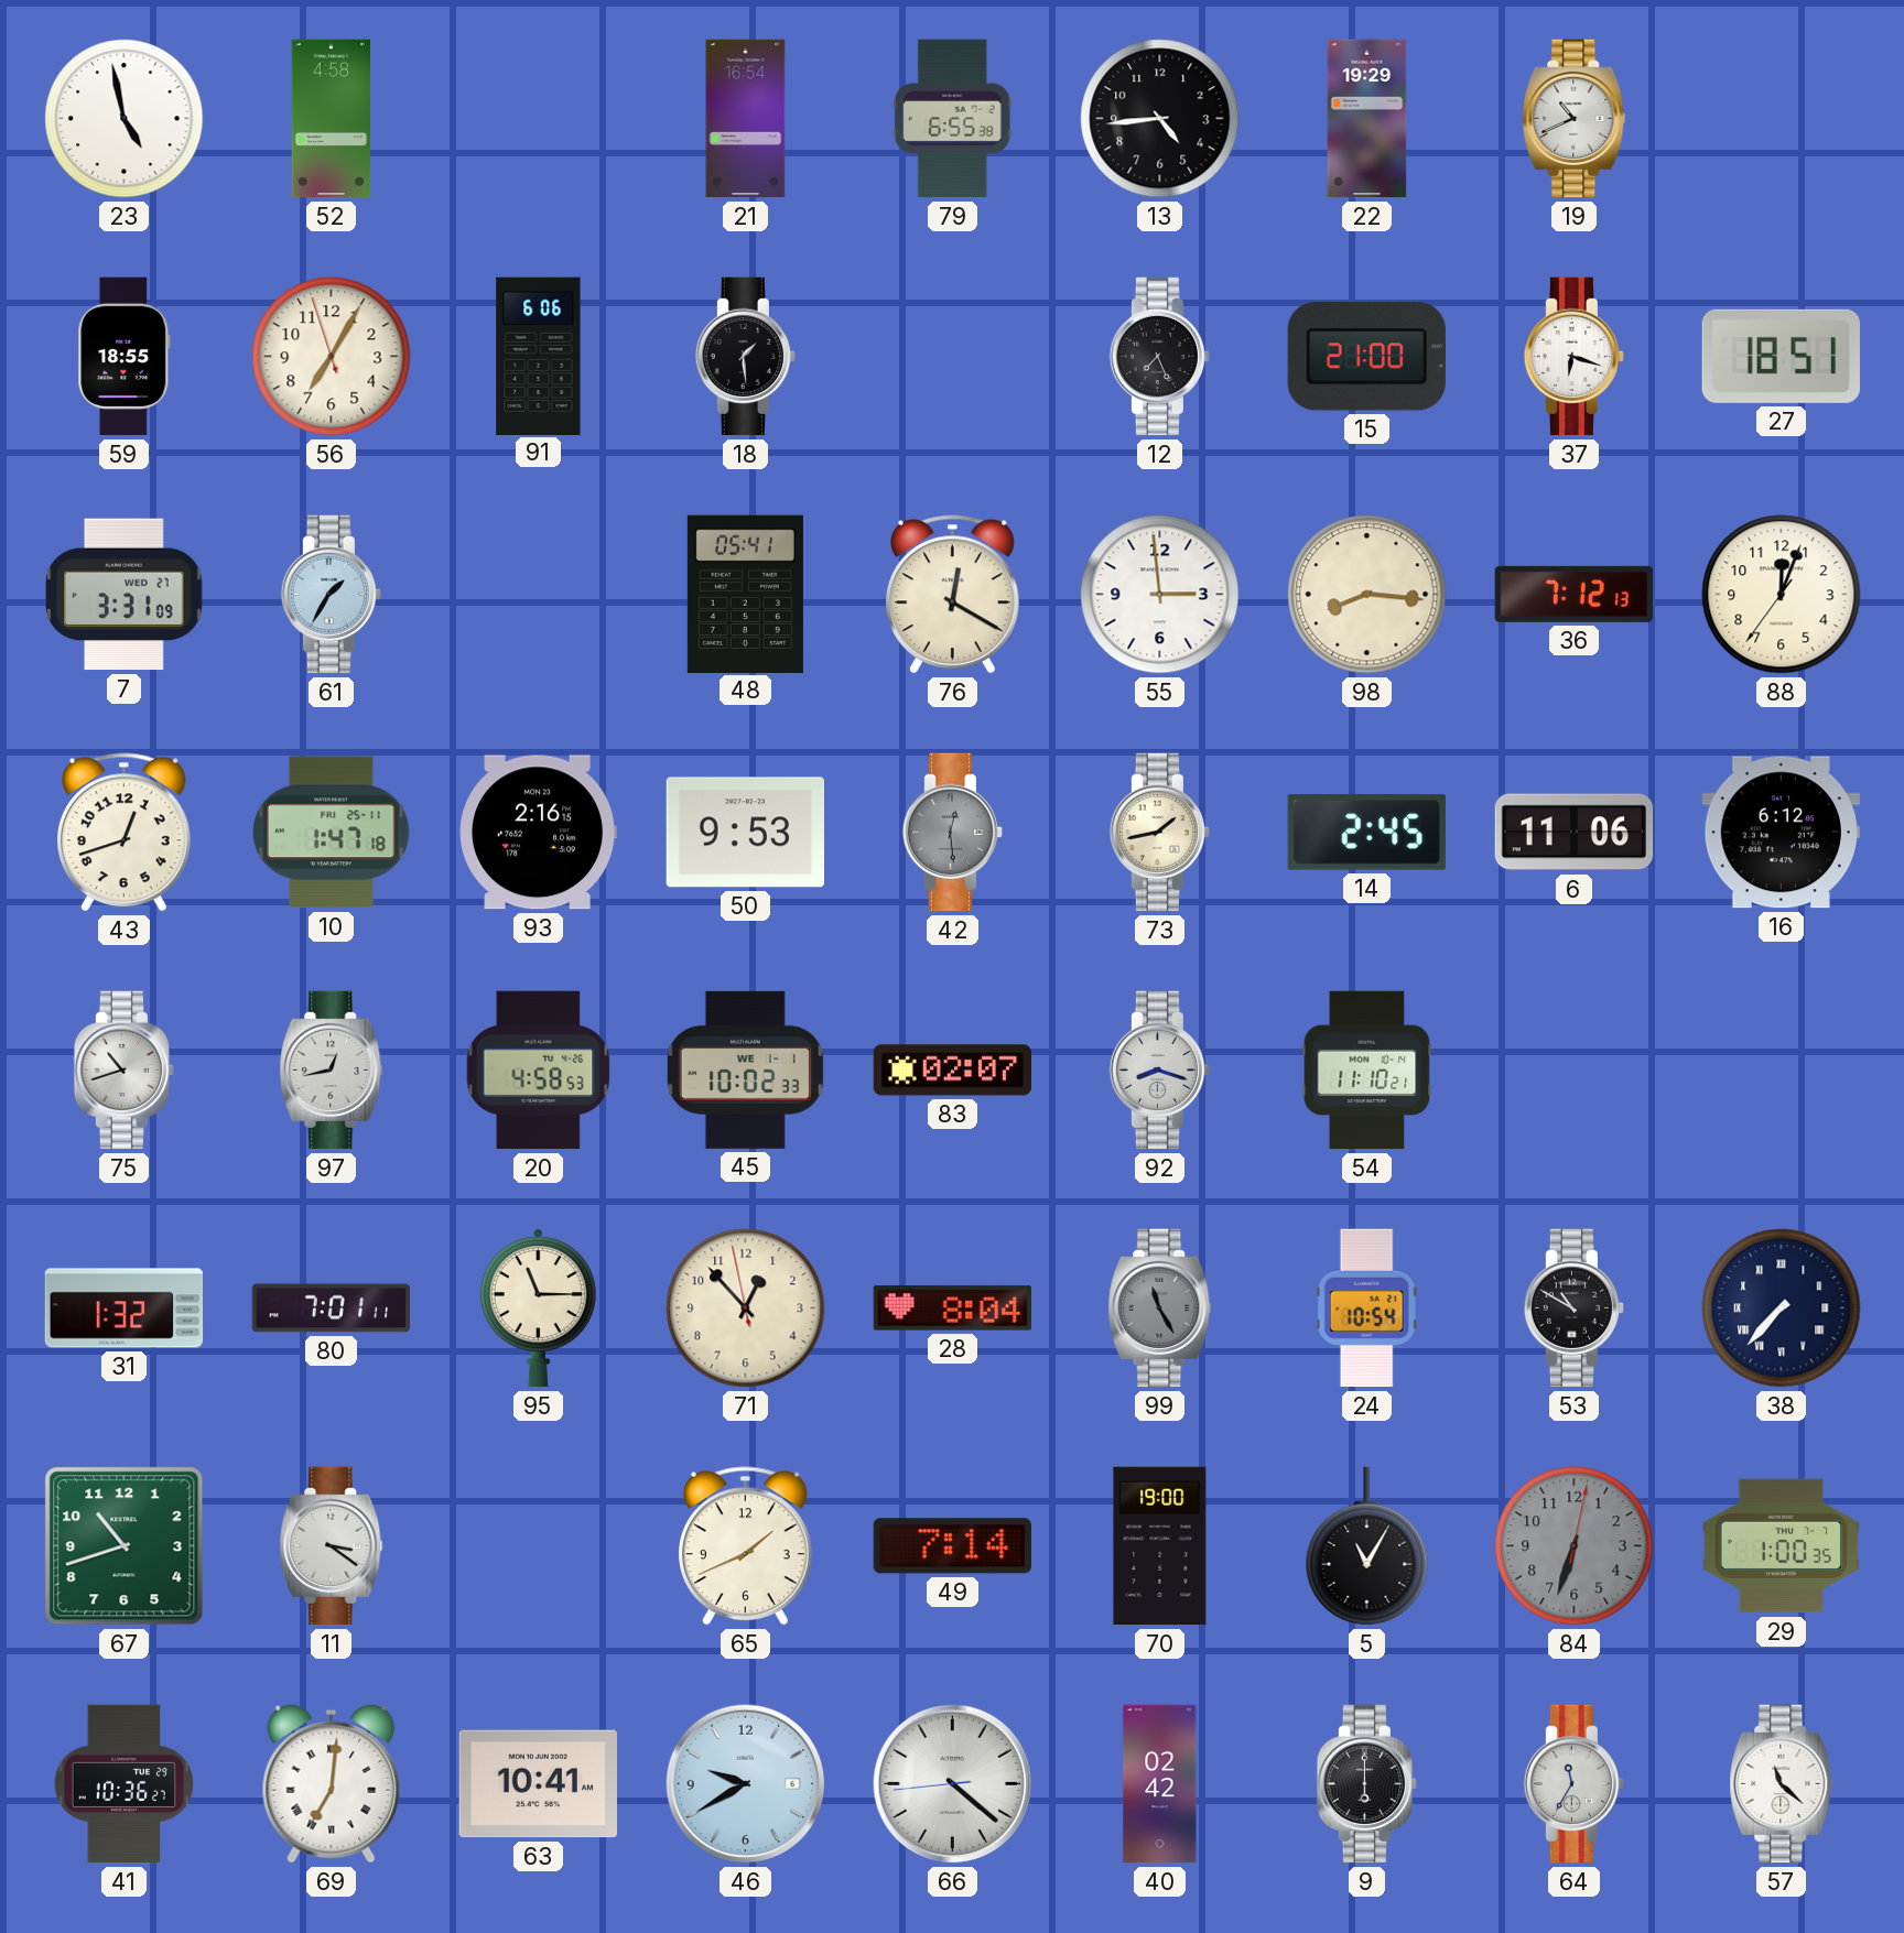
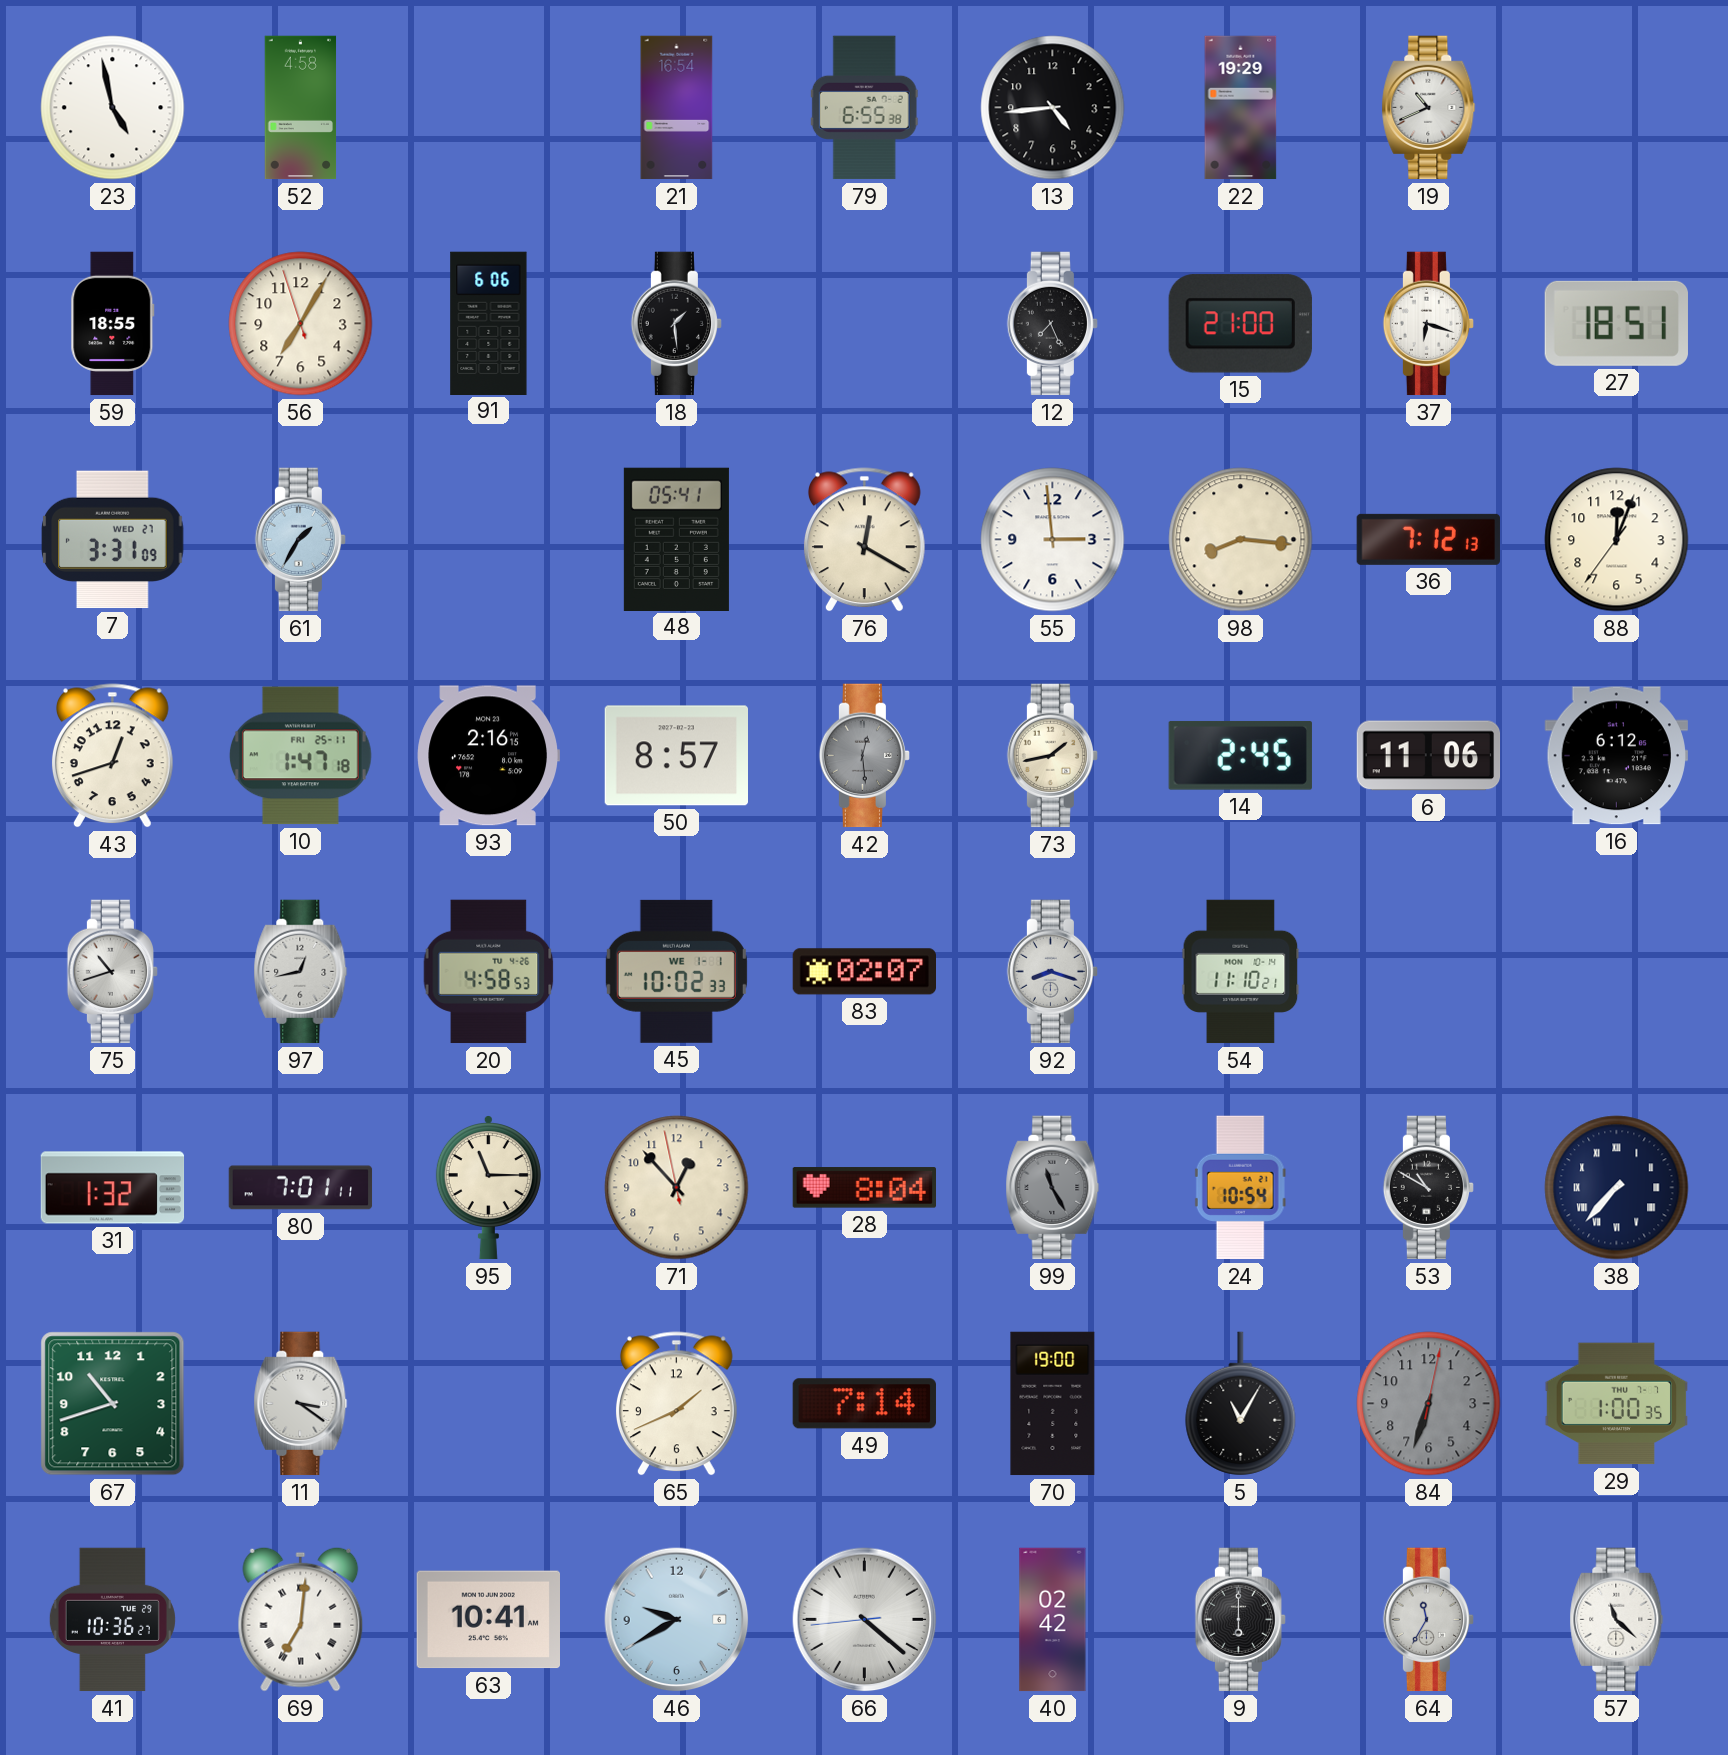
50: 9:53 -> 8:57
